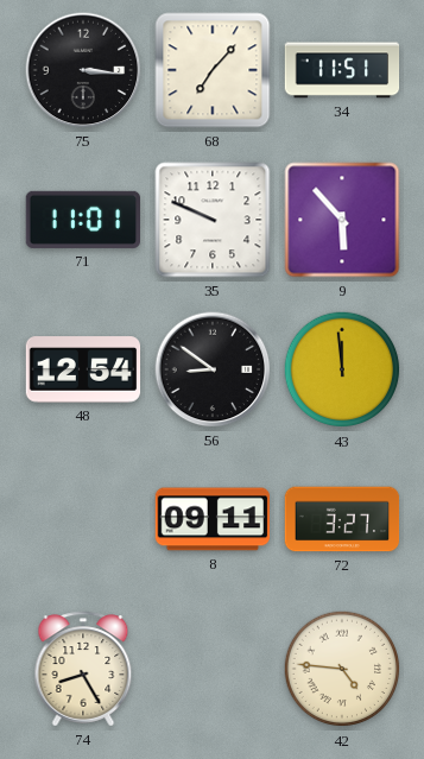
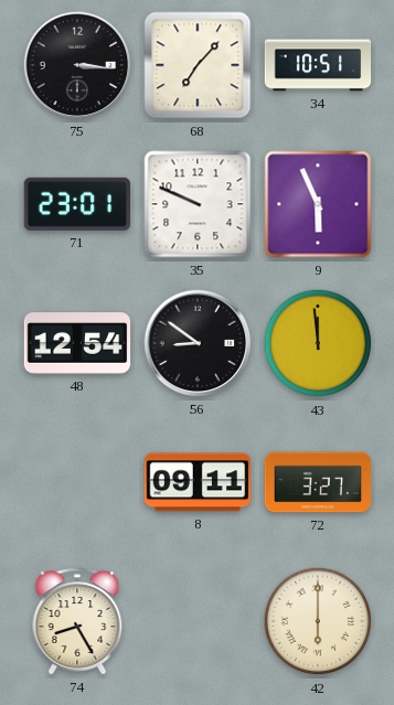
34: 11:51 -> 10:51
71: 11:01 -> 23:01
9: 5:53 -> 5:56
42: 4:46 -> 6:00
